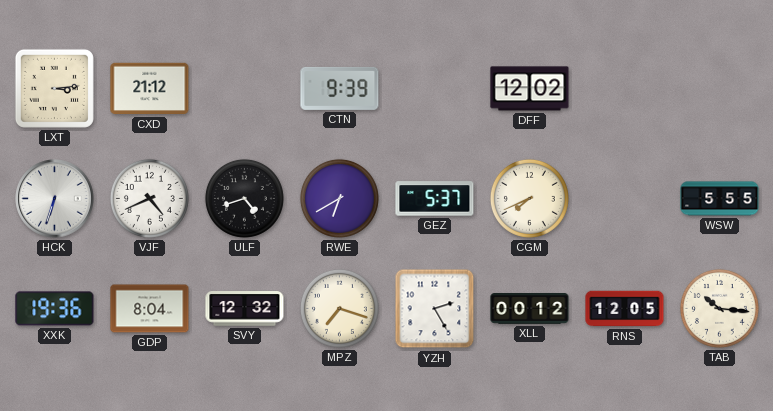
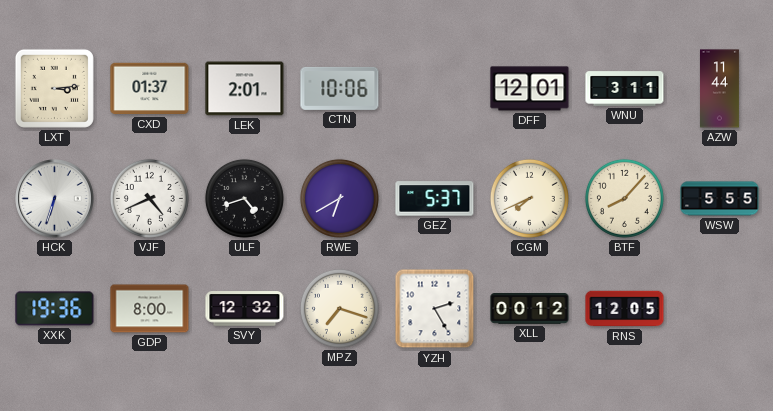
CXD: 21:12 -> 01:37
LEK: none -> 2:01
CTN: 9:39 -> 10:06
DFF: 12:02 -> 12:01
WNU: none -> 3:11
AZW: none -> 11:44
BTF: none -> 8:07
GDP: 8:04 -> 8:00
TAB: 10:16 -> none
